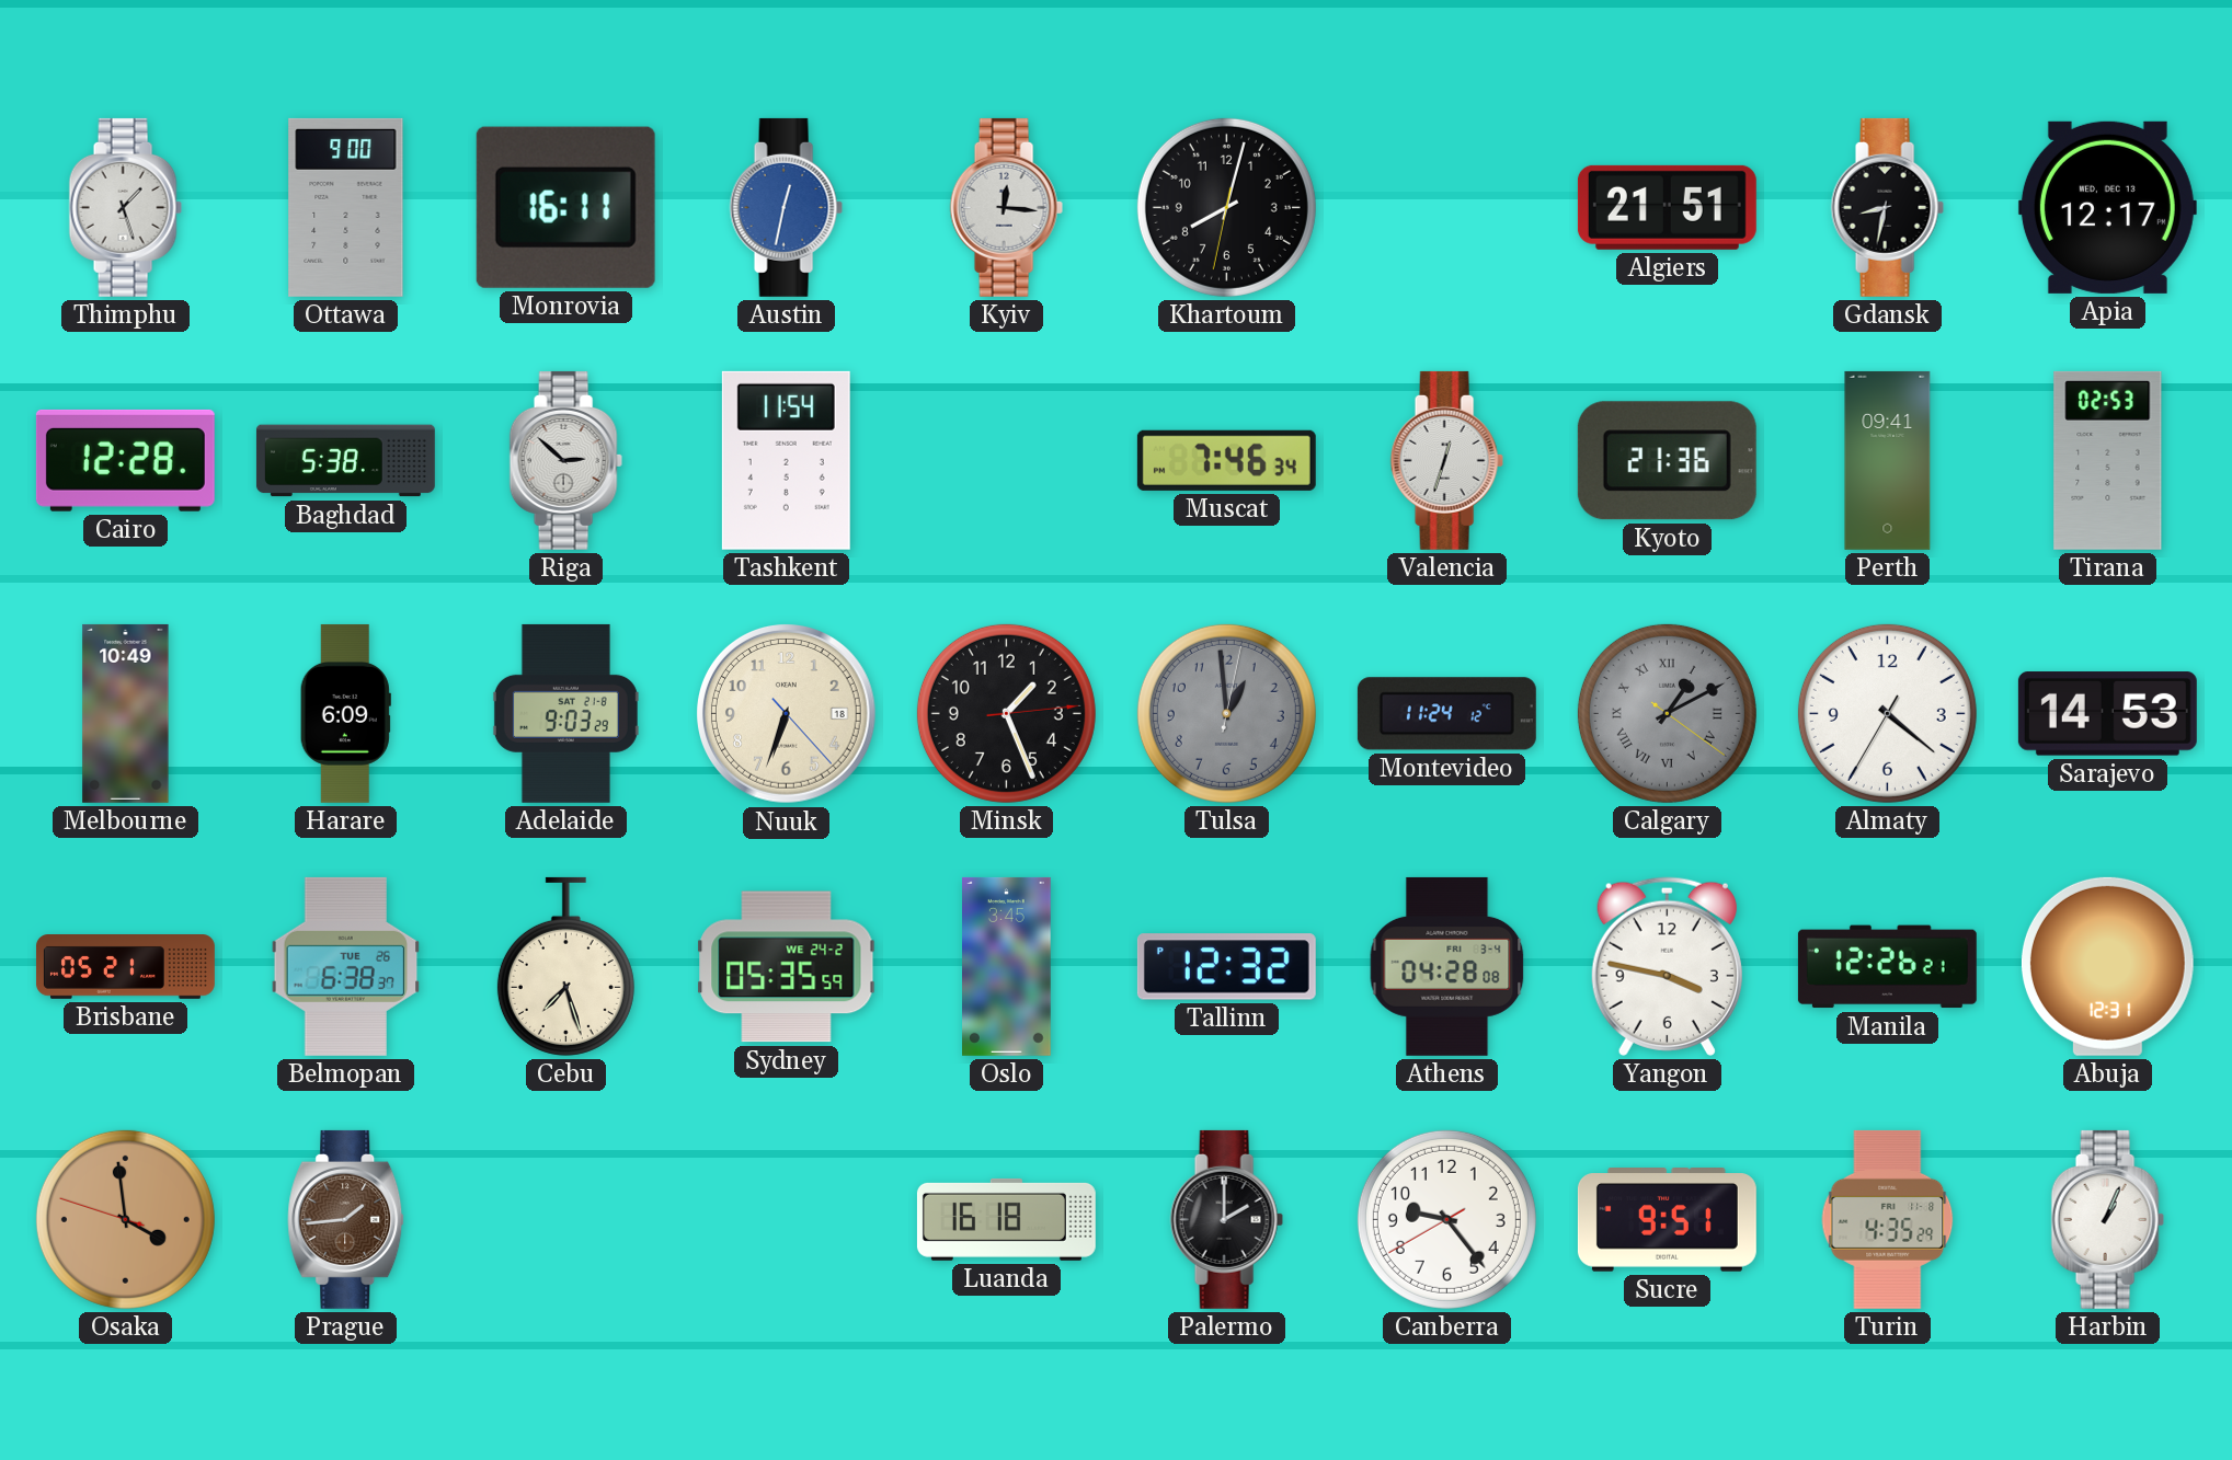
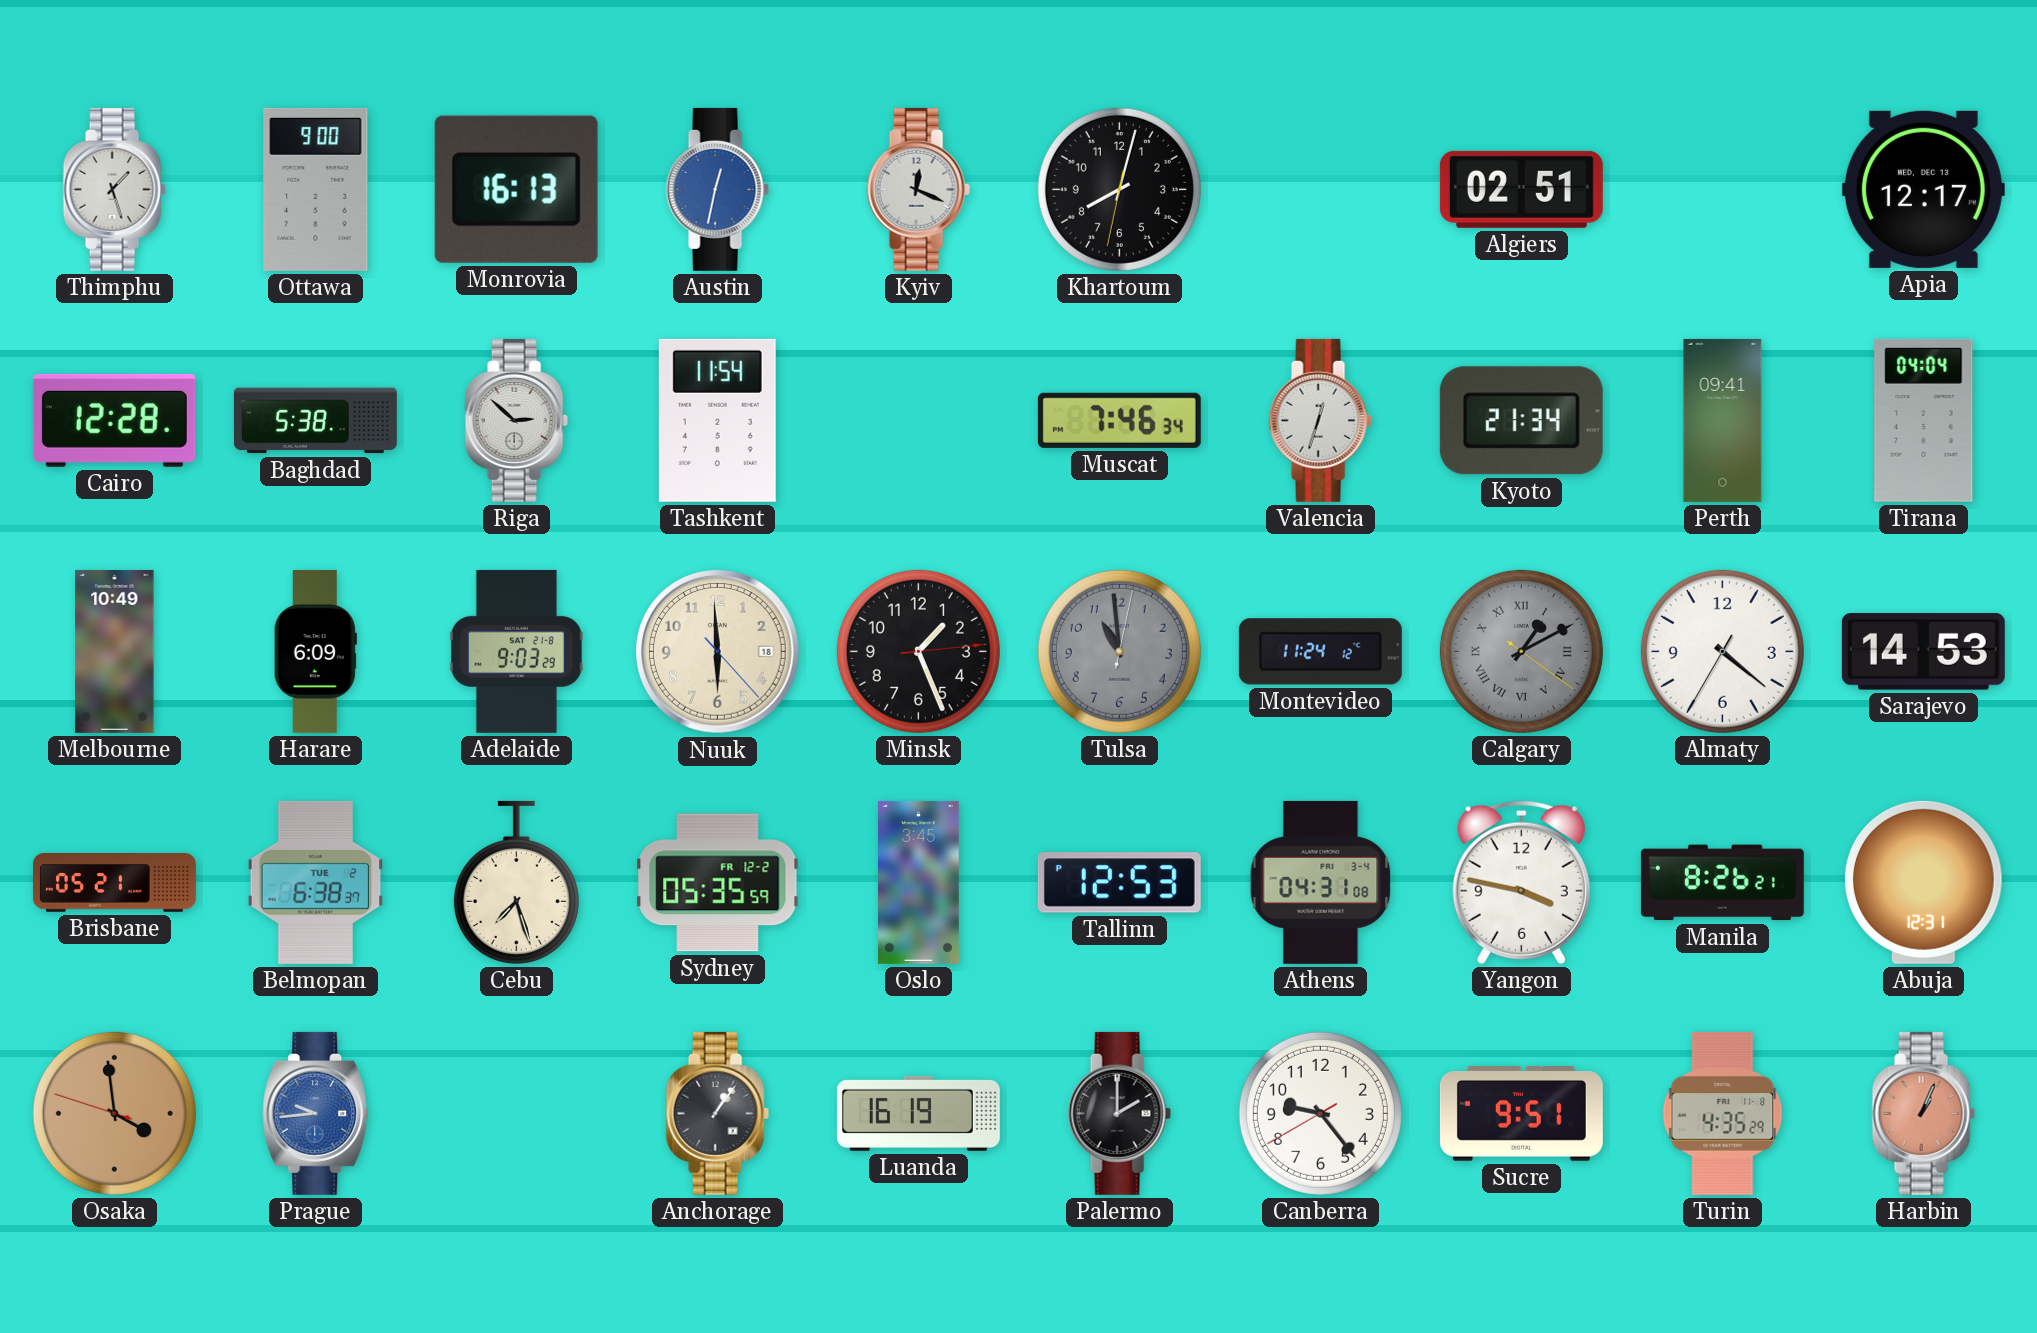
Monrovia: 16:11 -> 16:13
Kyiv: 12:16 -> 12:19
Algiers: 21:51 -> 02:51
Gdansk: 8:32 -> none
Kyoto: 21:36 -> 21:34
Tirana: 02:53 -> 04:04
Nuuk: 6:33 -> 5:59
Tulsa: 12:59 -> 10:59
Belmopan date: TUE 26 -> TUE 2
Sydney date: WE 24-2 -> FR 12-2
Tallinn: 12:32 -> 12:53
Athens: 04:28 -> 04:31
Manila: 12:26 -> 8:26
Prague: 1:44 -> 9:44
Prague dial: brown -> blue
Anchorage: none -> 1:06
Luanda: 16:18 -> 16:19
Harbin dial: white -> salmon
